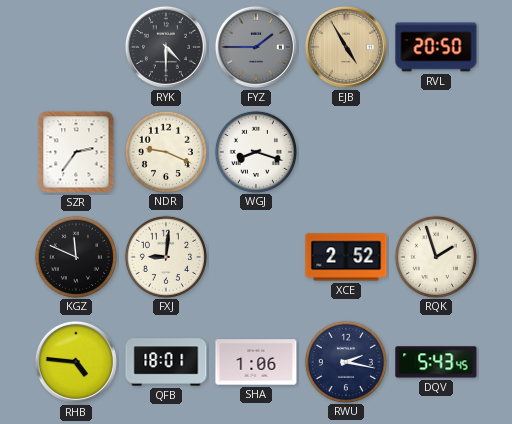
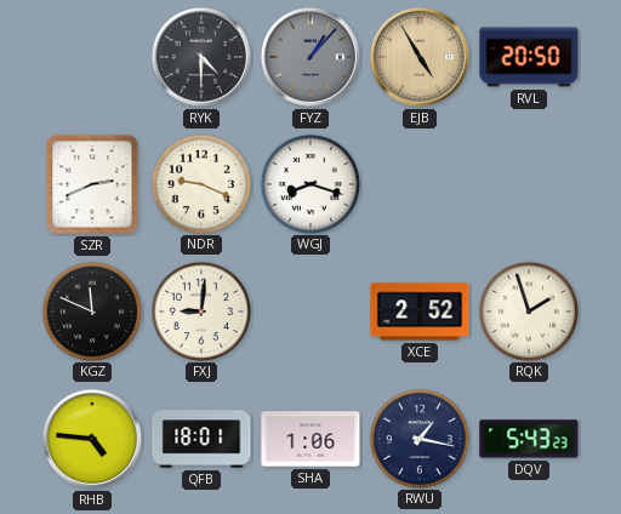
FYZ: 1:45 -> 1:07
SZR: 2:36 -> 2:41
RWU: 2:17 -> 1:17
DQV: 5:43:45 -> 5:43:23
